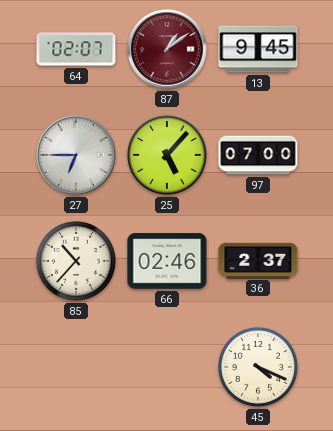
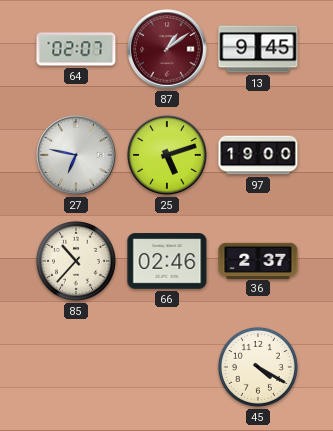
27: 6:45 -> 6:47
25: 5:07 -> 5:12
97: 07:00 -> 19:00
45: 4:19 -> 4:20
